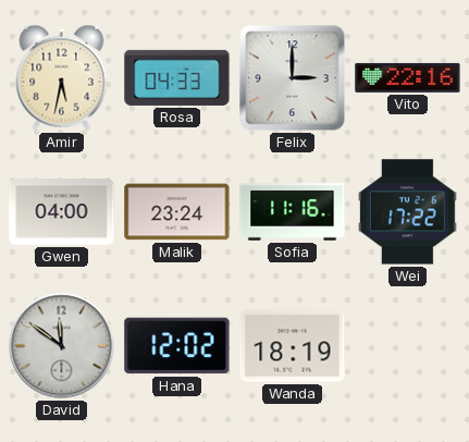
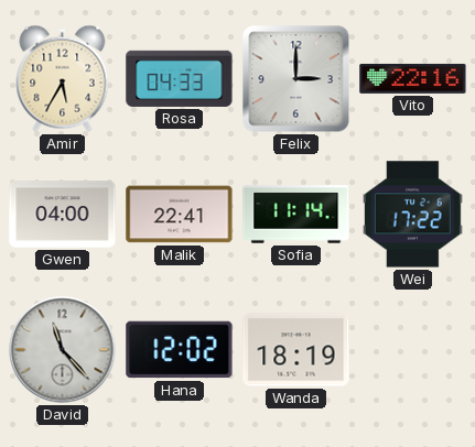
Amir: 5:32 -> 5:35
Malik: 23:24 -> 22:41
Sofia: 11:16 -> 11:14
David: 11:51 -> 11:23
